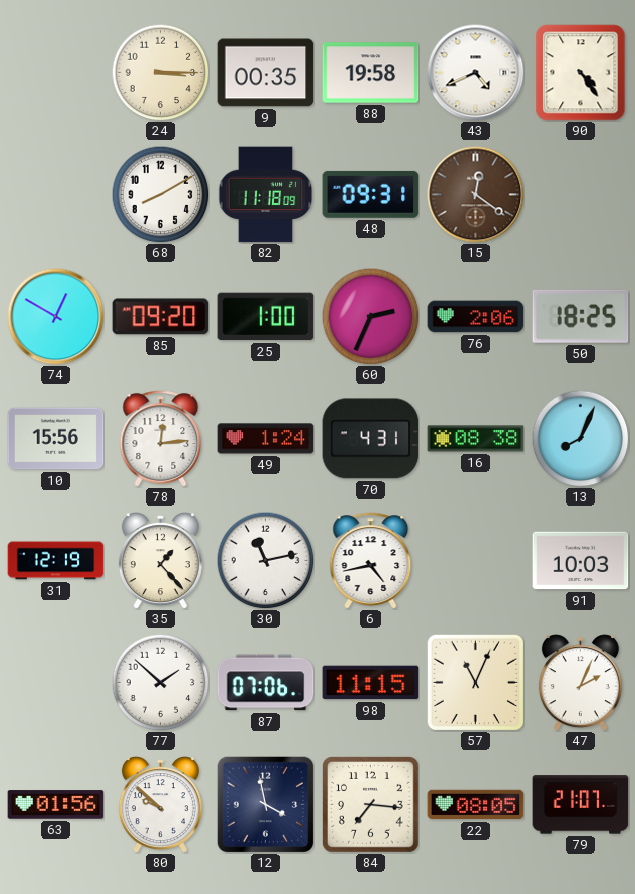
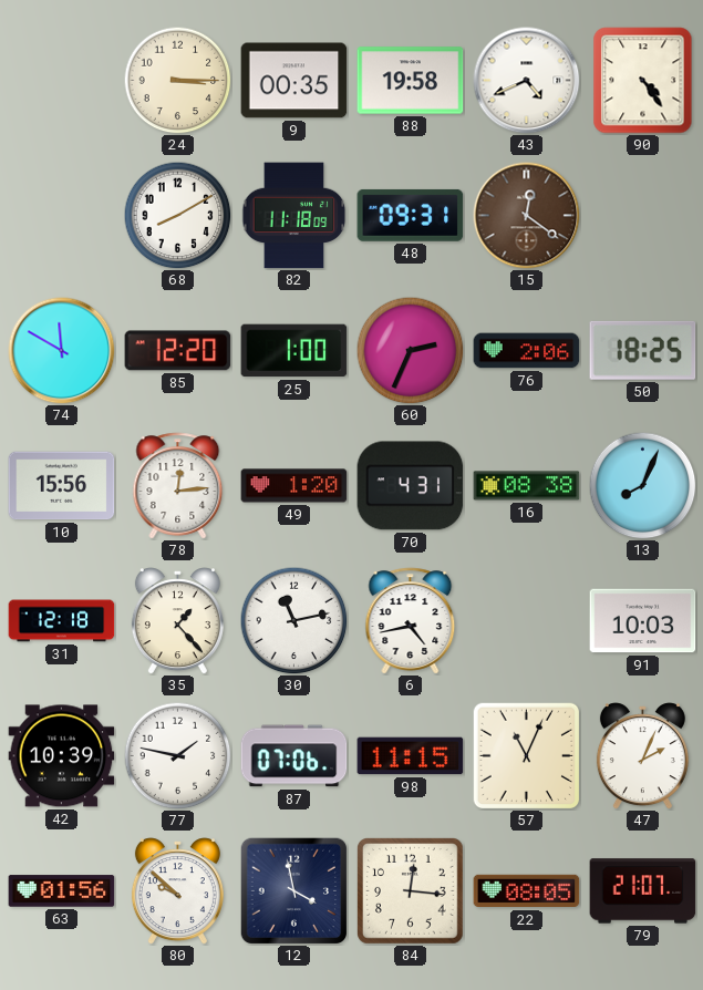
74: 12:50 -> 11:50
85: 09:20 -> 12:20
49: 1:24 -> 1:20
31: 12:19 -> 12:18
42: none -> 10:39
77: 1:52 -> 1:47
84: 7:16 -> 12:16
